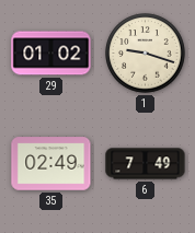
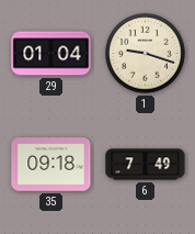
29: 01:02 -> 01:04
35: 02:49 -> 09:18
